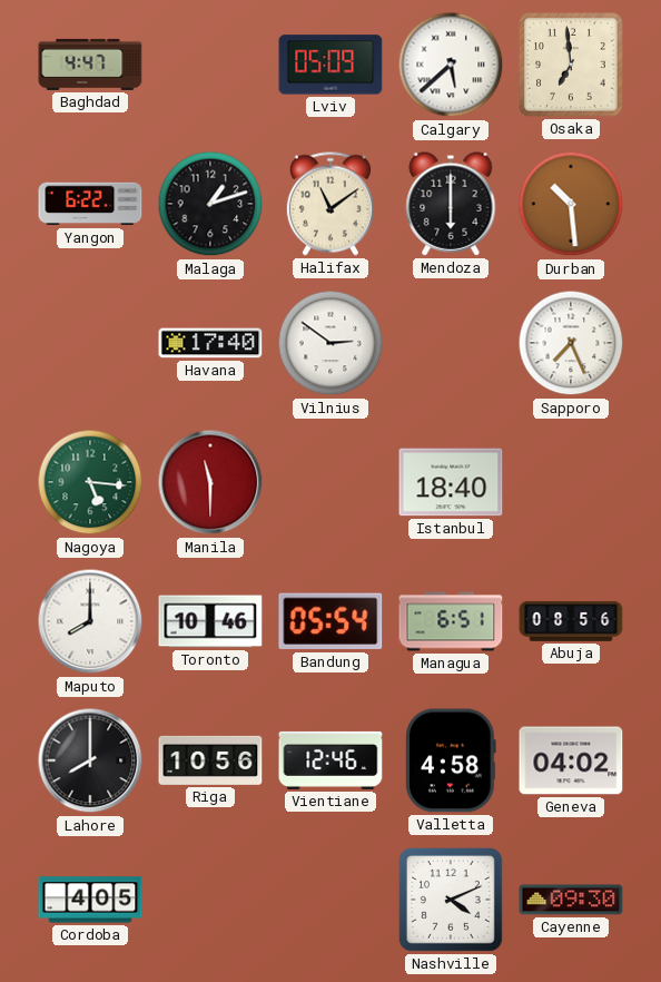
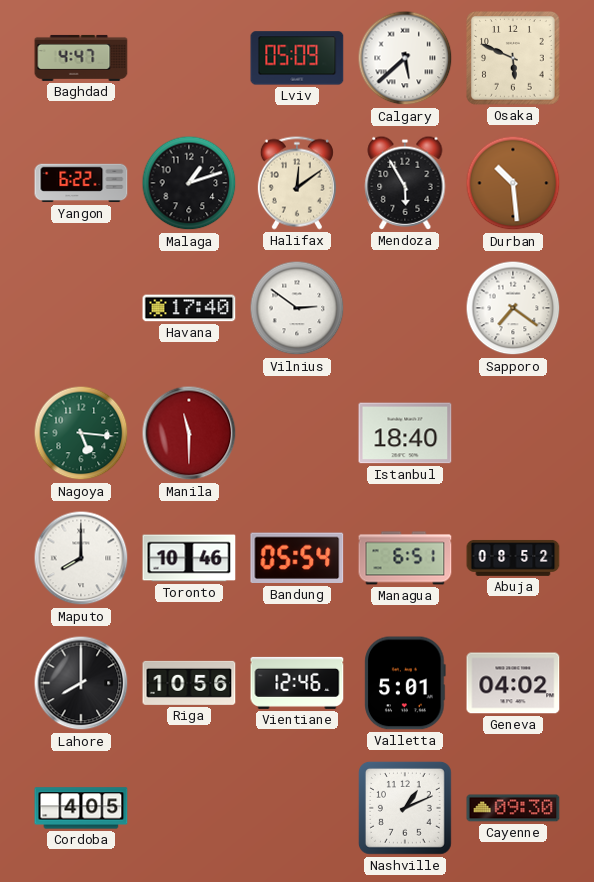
Osaka: 6:59 -> 5:49
Halifax: 11:09 -> 12:09
Mendoza: 6:00 -> 5:55
Sapporo: 7:26 -> 7:21
Abuja: 08:56 -> 08:52
Valletta: 4:58 -> 5:01
Nashville: 4:11 -> 1:11
